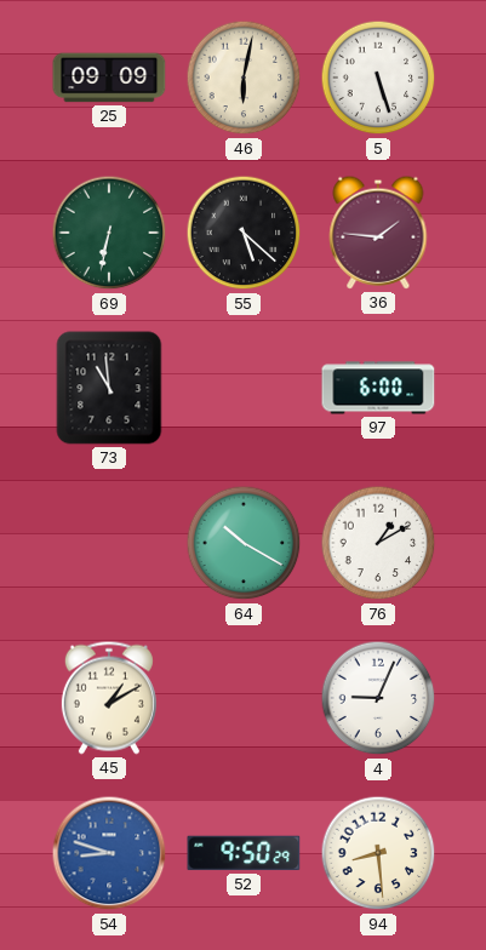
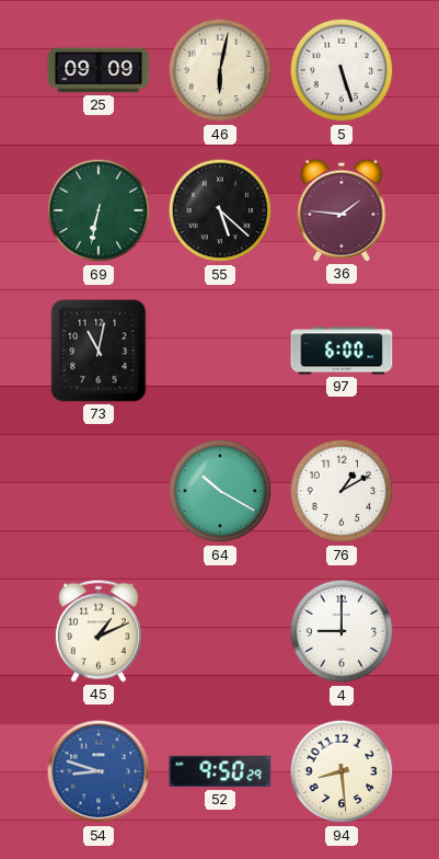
73: 10:59 -> 11:02
45: 1:10 -> 1:11
4: 9:04 -> 9:00
